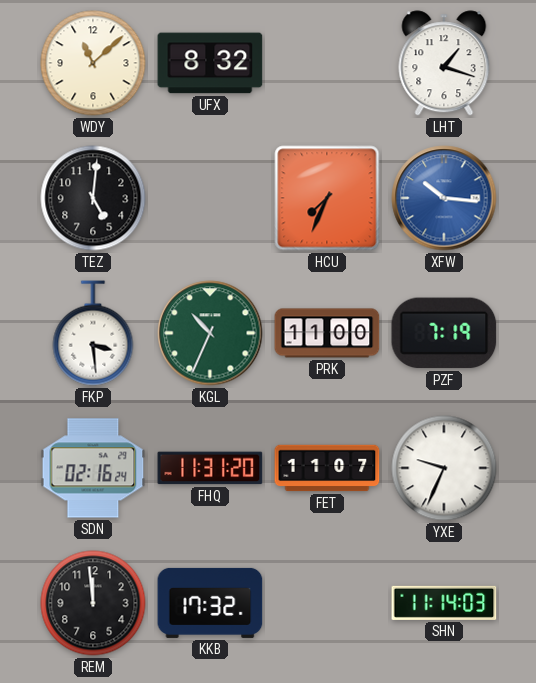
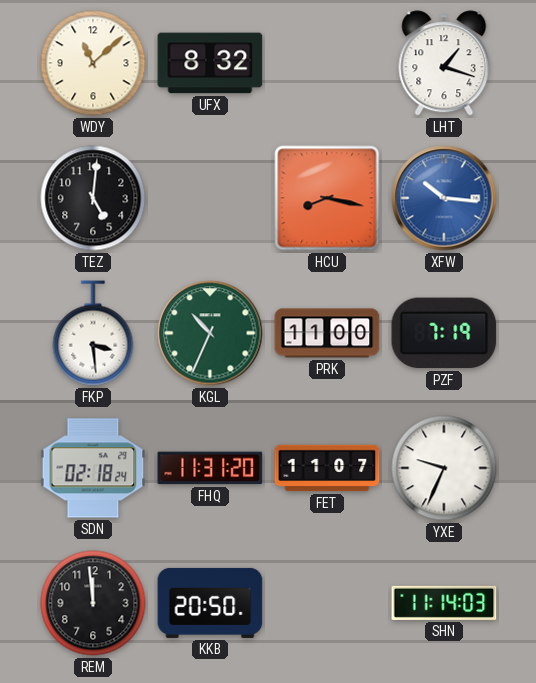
HCU: 7:34 -> 8:17
SDN: 02:16 -> 02:18
KKB: 17:32 -> 20:50
